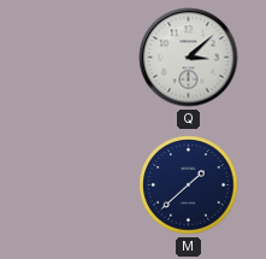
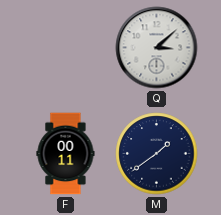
F: none -> 00:11
M: 1:38 -> 1:39
